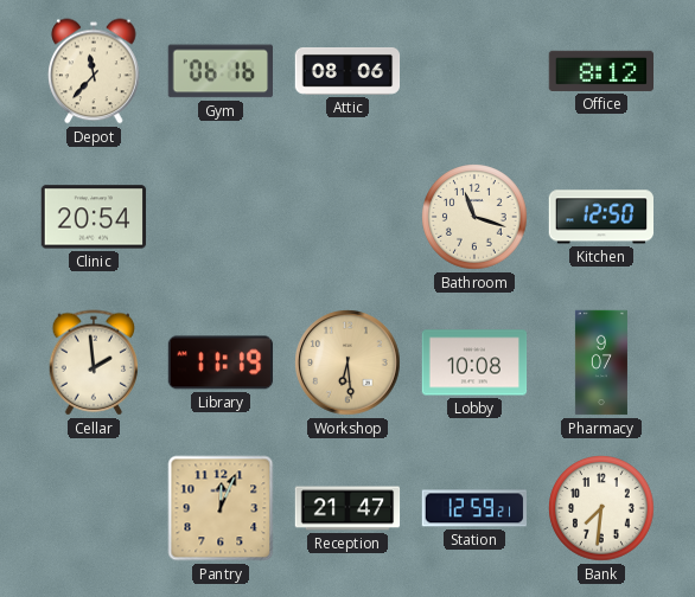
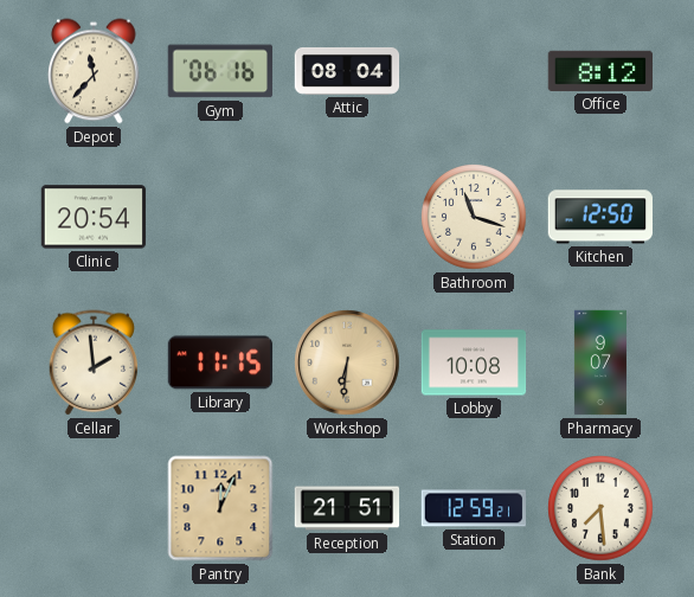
Attic: 08:06 -> 08:04
Library: 11:19 -> 11:15
Workshop: 6:29 -> 6:31
Reception: 21:47 -> 21:51
Bank: 7:31 -> 7:29
